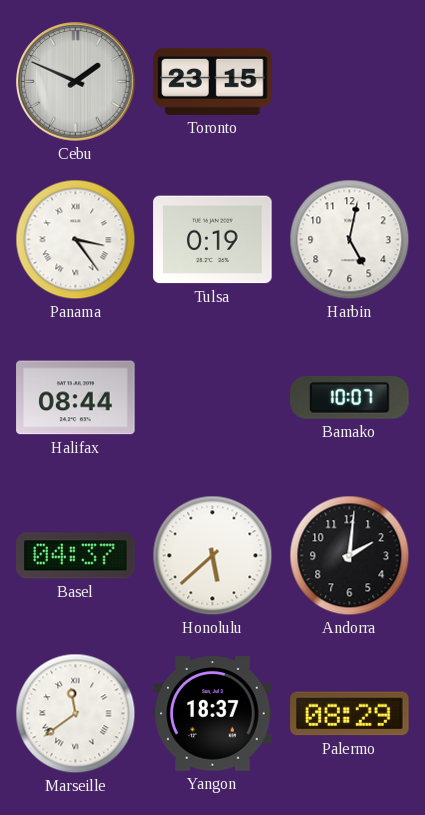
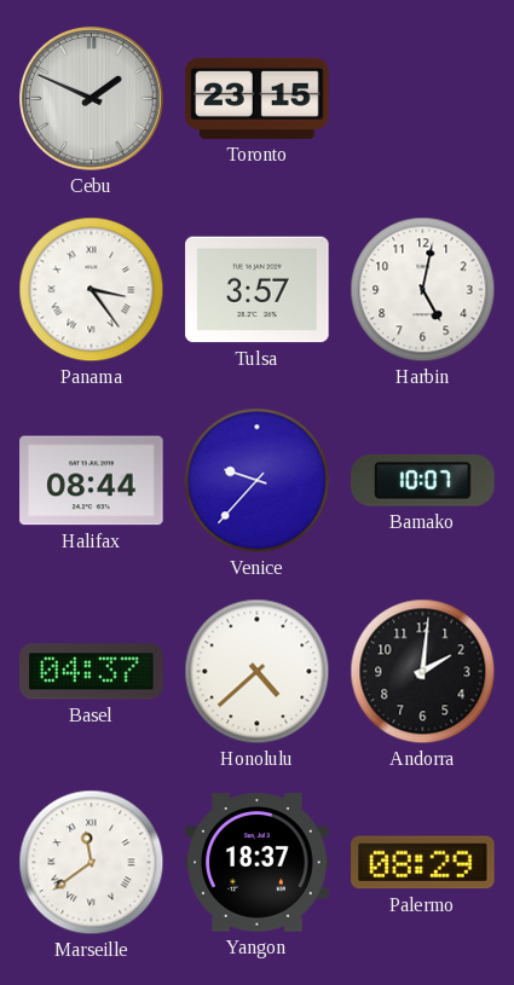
Tulsa: 0:19 -> 3:57
Venice: none -> 9:37
Honolulu: 5:38 -> 4:38
